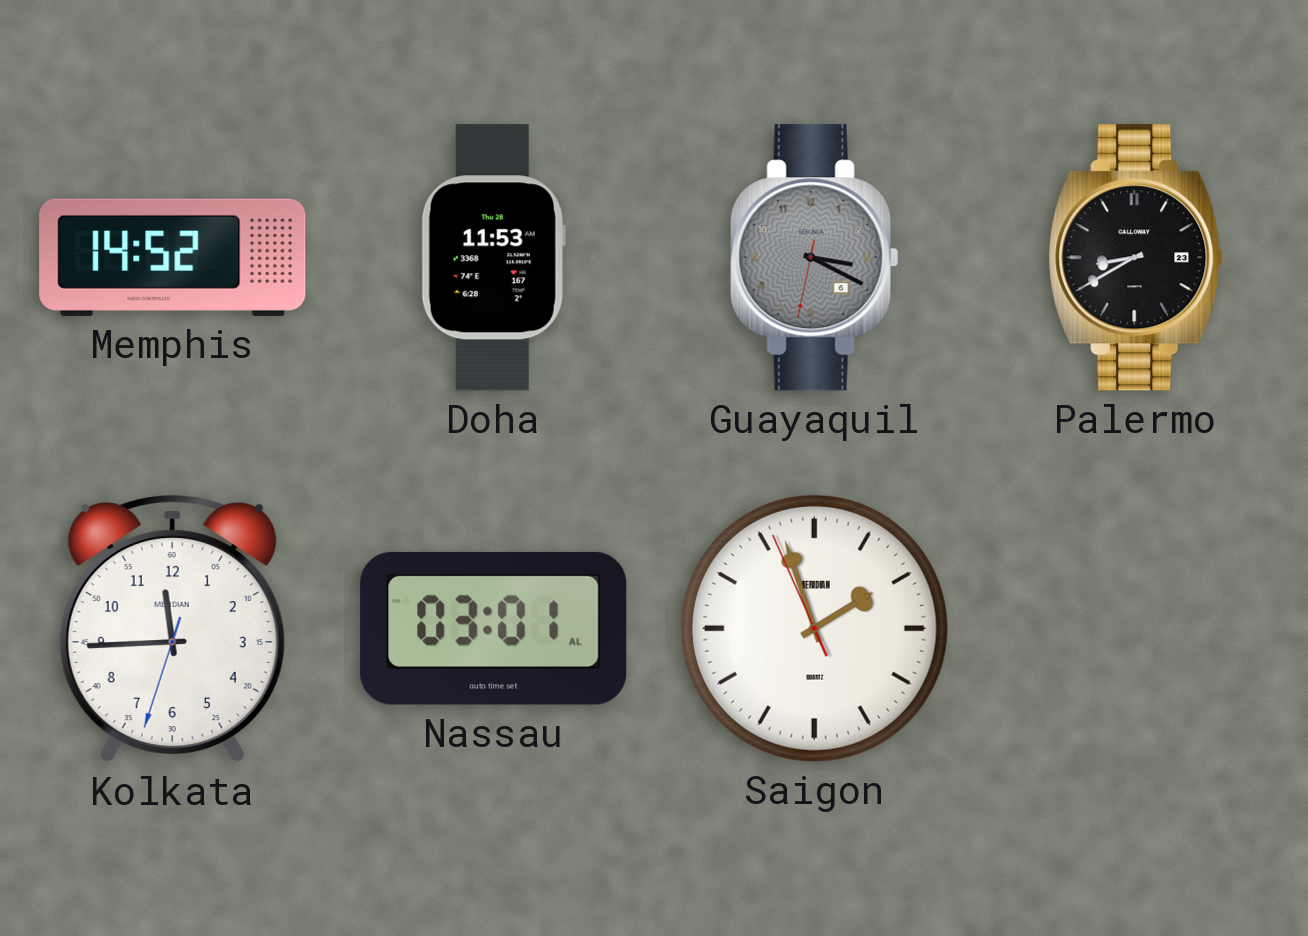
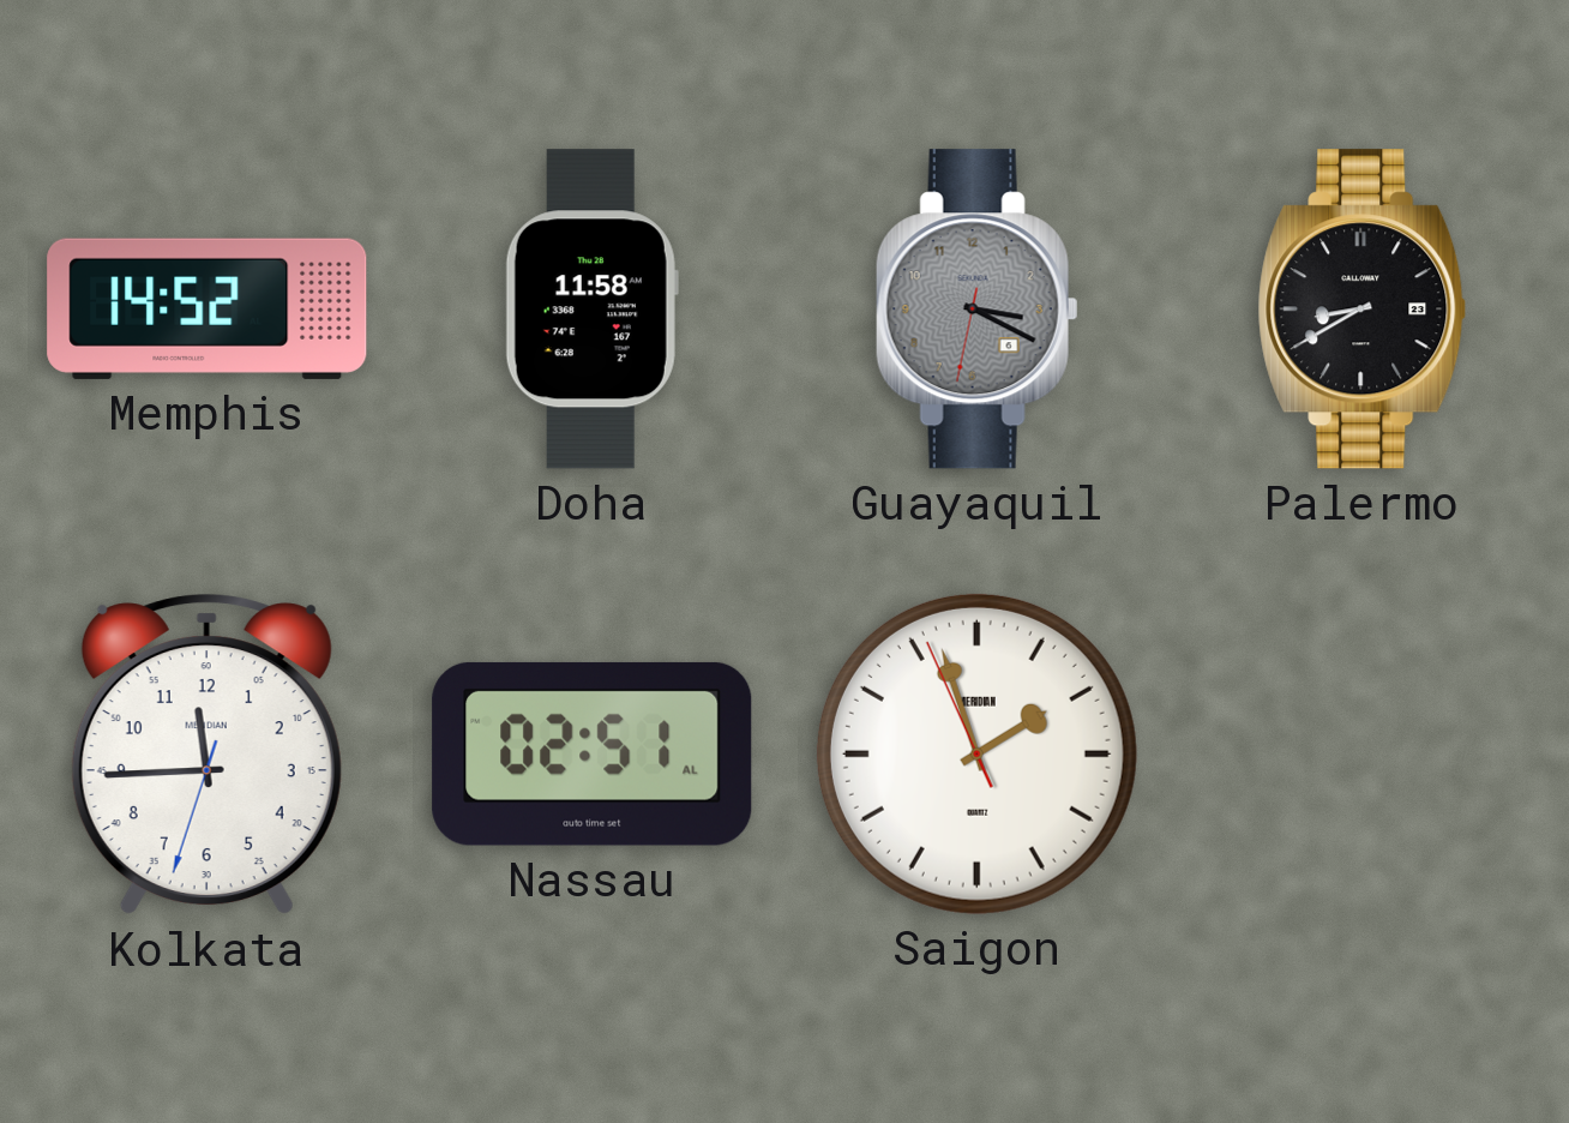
Doha: 11:53 -> 11:58
Nassau: 03:01 -> 02:51
